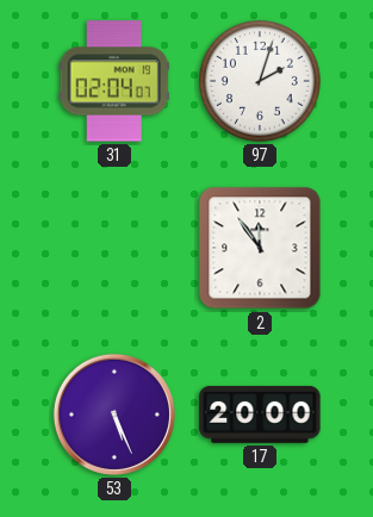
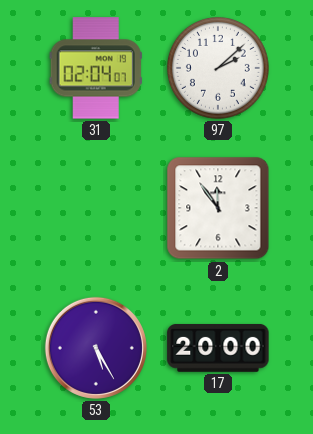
97: 2:03 -> 2:08
53: 5:26 -> 5:25
